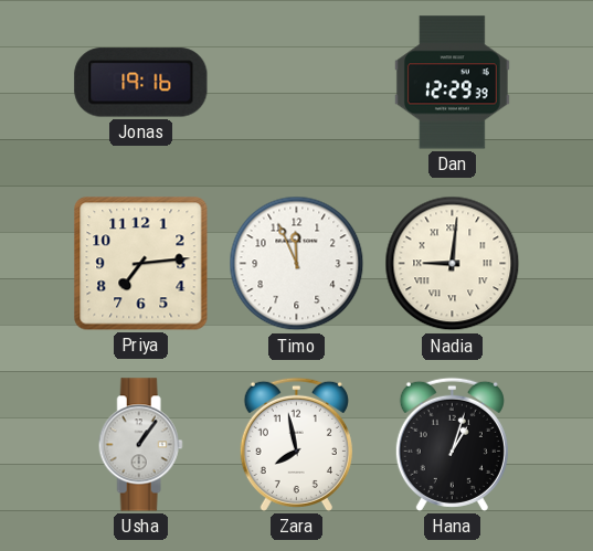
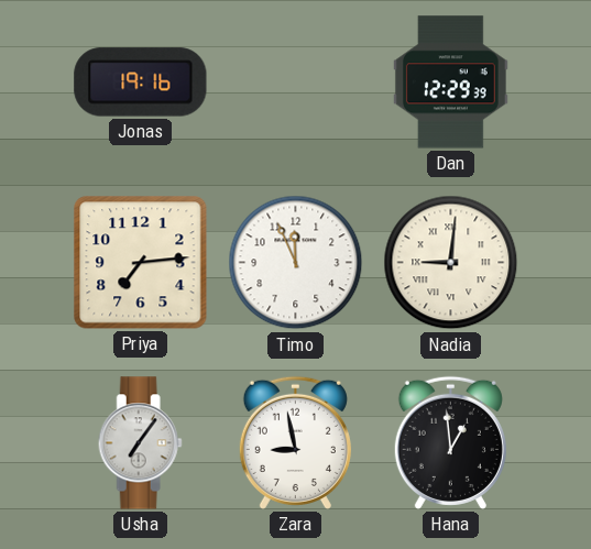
Usha: 1:06 -> 7:06
Zara: 7:58 -> 8:58
Hana: 1:03 -> 12:59
